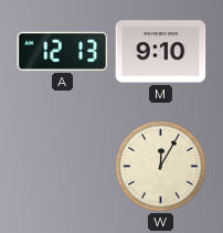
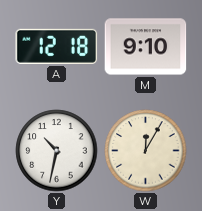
A: 12:13 -> 12:18
Y: none -> 10:32
